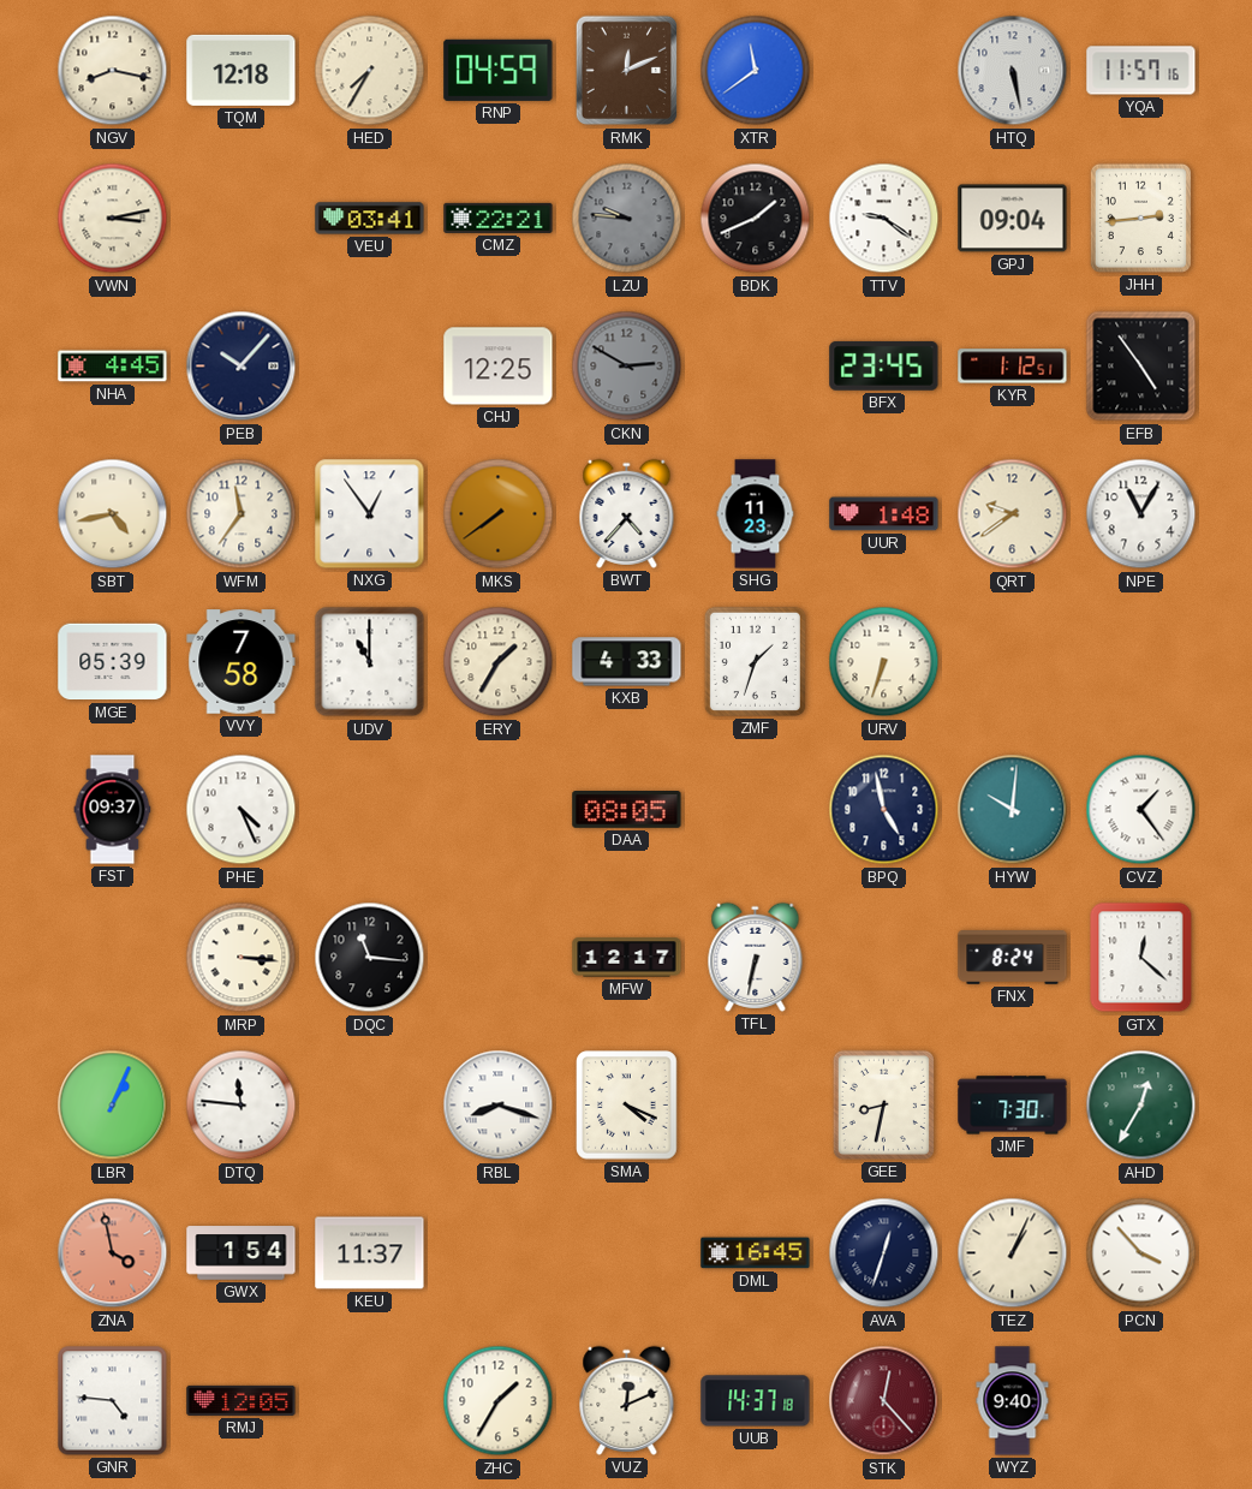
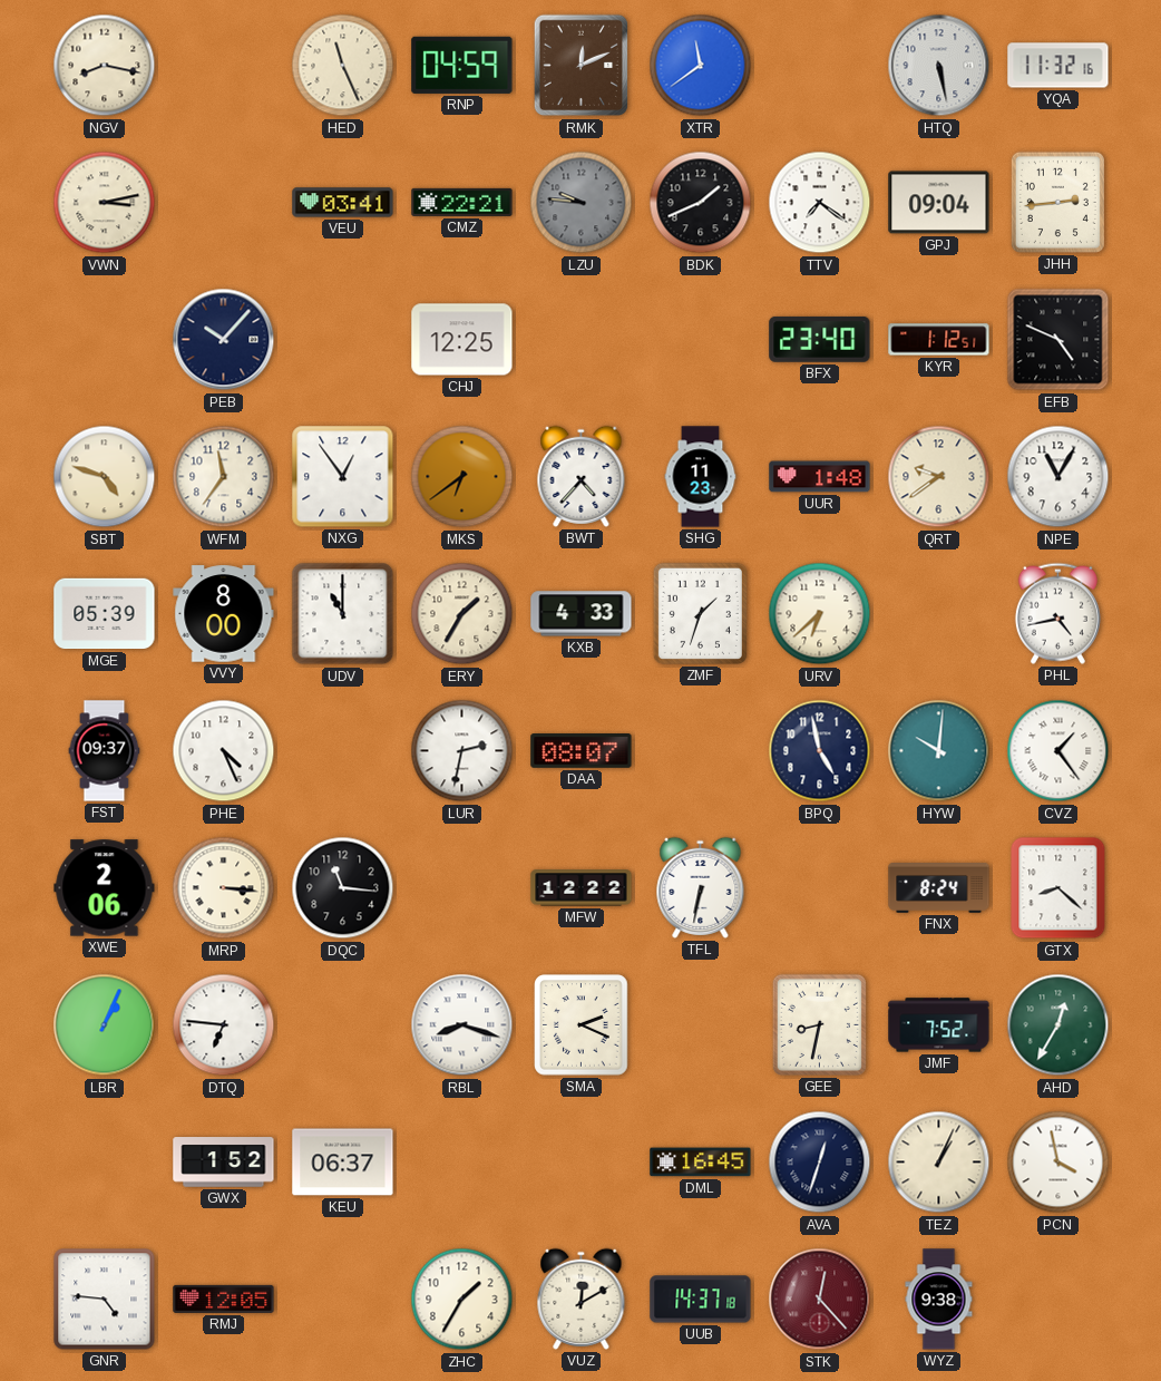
TQM: 12:18 -> none
HED: 7:35 -> 11:26
YQA: 11:57 -> 11:32
TTV: 9:21 -> 7:21
NHA: 4:45 -> none
CKN: 2:50 -> none
BFX: 23:45 -> 23:40
EFB: 4:54 -> 4:49
SBT: 4:43 -> 4:48
MKS: 7:39 -> 6:39
VVY: 7:58 -> 8:00
URV: 6:33 -> 6:38
PHL: none -> 4:43
LUR: none -> 2:32
DAA: 08:05 -> 08:07
XWE: none -> 2:06
MFW: 12:17 -> 12:22
GTX: 12:22 -> 8:22
DTQ: 11:46 -> 6:46
SMA: 4:19 -> 2:19
JMF: 7:30 -> 7:52
ZNA: 3:58 -> none
GWX: 1:54 -> 1:52
KEU: 11:37 -> 06:37
PCN: 3:53 -> 3:58
VUZ: 12:11 -> 12:10
WYZ: 9:40 -> 9:38
